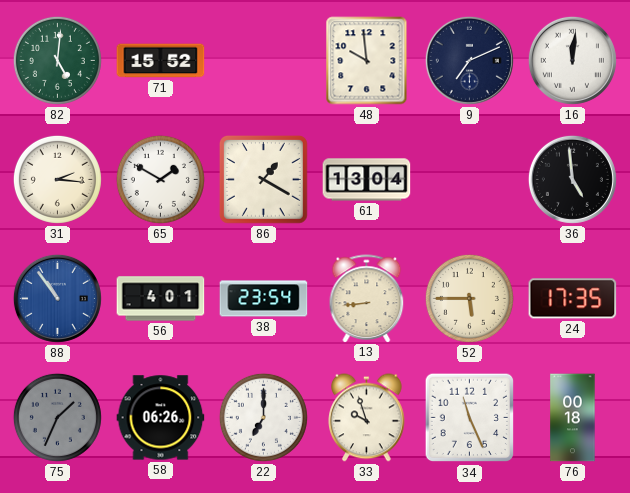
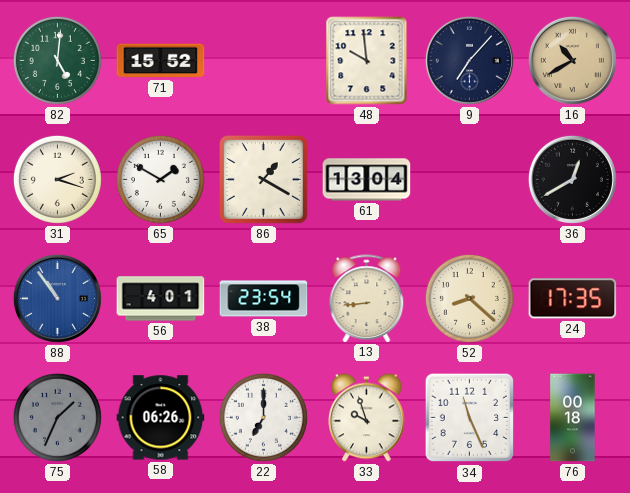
9: 7:11 -> 7:07
16: 12:01 -> 10:40
16 dial: white -> champagne
31: 2:16 -> 2:18
36: 4:59 -> 12:40
52: 5:45 -> 8:22
